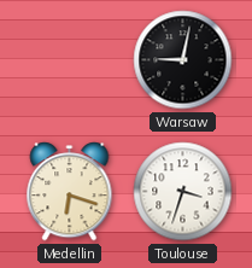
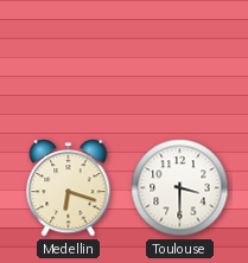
Warsaw: 9:02 -> none
Toulouse: 3:33 -> 3:30
